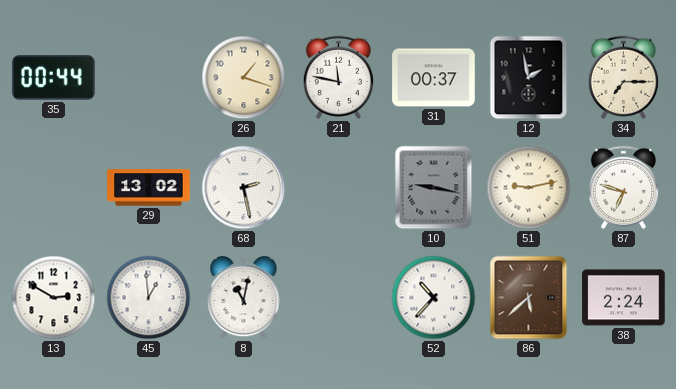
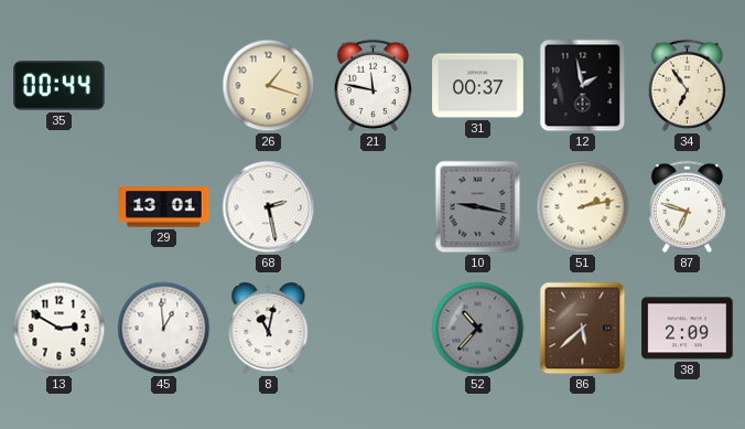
34: 7:15 -> 6:54
29: 13:02 -> 13:01
51: 9:13 -> 2:13
52 dial: white -> grey
38: 2:24 -> 2:09
